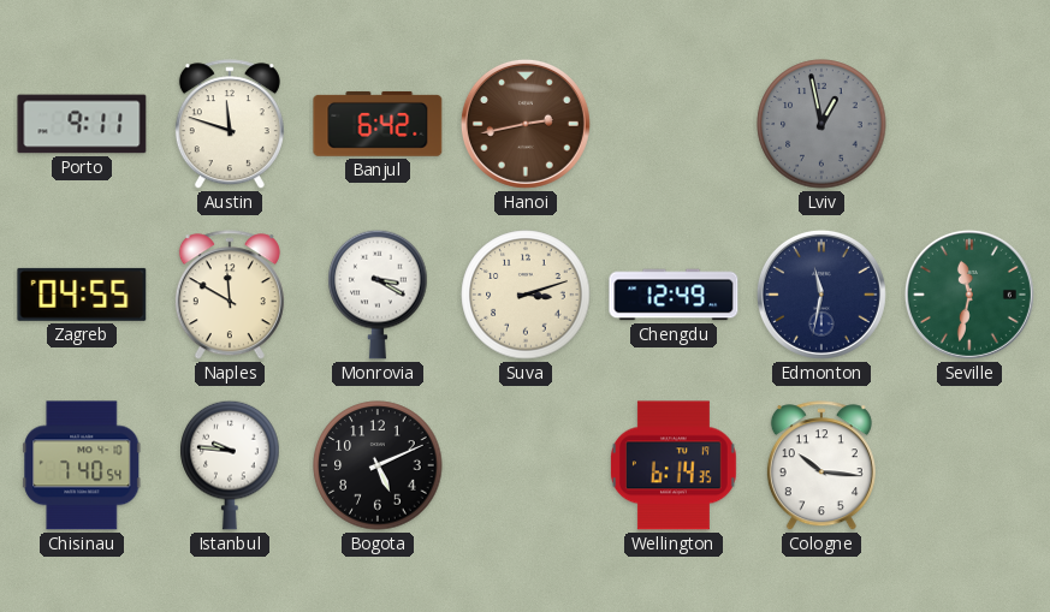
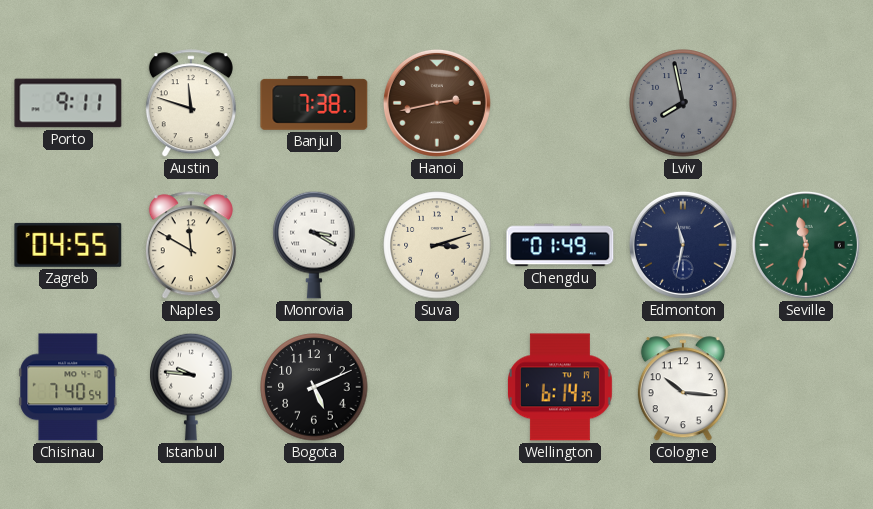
Banjul: 6:42 -> 7:38
Lviv: 12:58 -> 7:58
Chengdu: 12:49 -> 01:49
